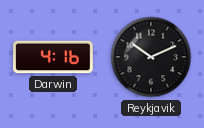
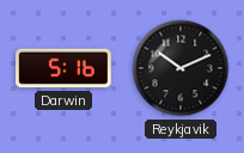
Darwin: 4:16 -> 5:16
